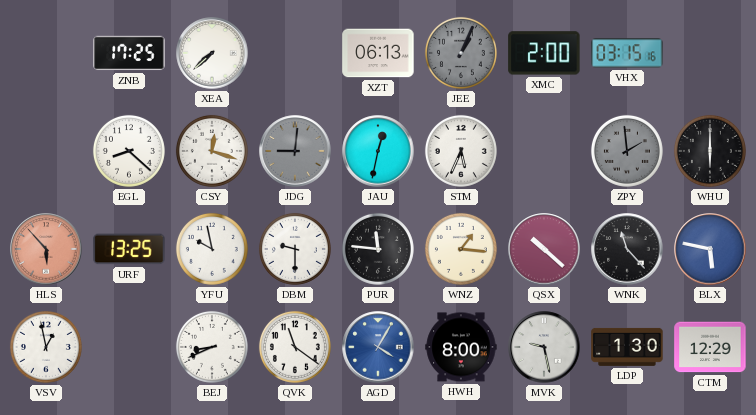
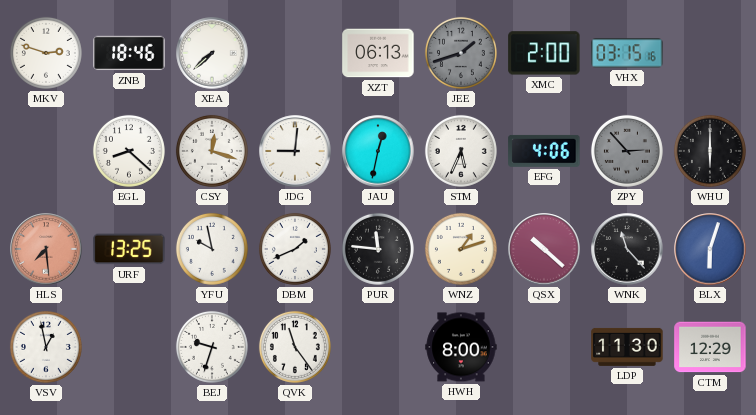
MKV: none -> 2:48
ZNB: 17:25 -> 18:46
JEE: 1:04 -> 1:42
JDG dial: grey -> white
EFG: none -> 4:06
ZPY: 1:59 -> 2:53
HLS: 5:53 -> 7:29
DBM: 9:30 -> 1:41
WNZ: 1:16 -> 1:12
BLX: 5:47 -> 6:03
BEJ: 8:41 -> 9:33
QVK: 11:21 -> 11:24
AGD: 4:05 -> none
MVK: 9:28 -> none
LDP: 1:30 -> 11:30
